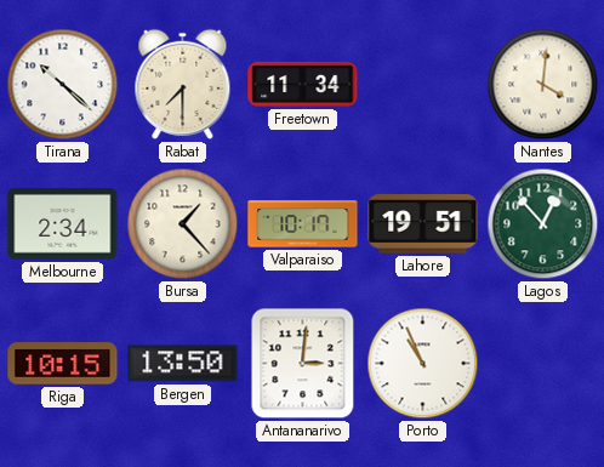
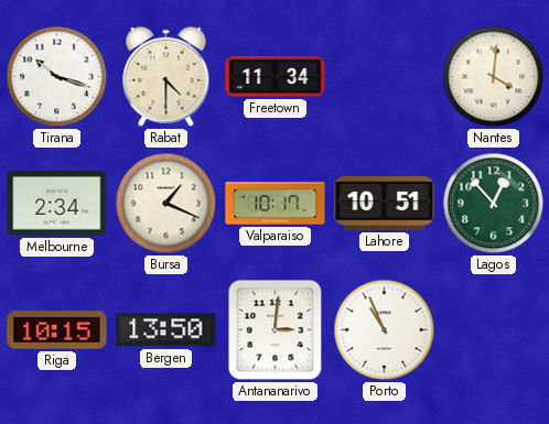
Tirana: 10:22 -> 10:18
Rabat: 7:30 -> 4:30
Bursa: 1:23 -> 1:19
Lahore: 19:51 -> 10:51
